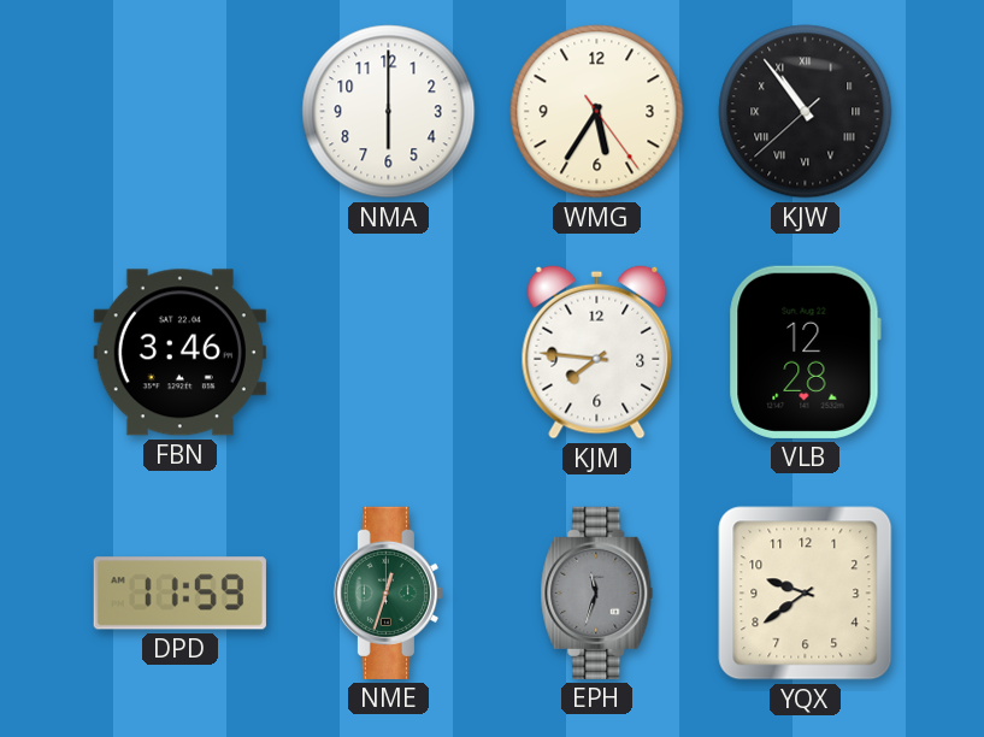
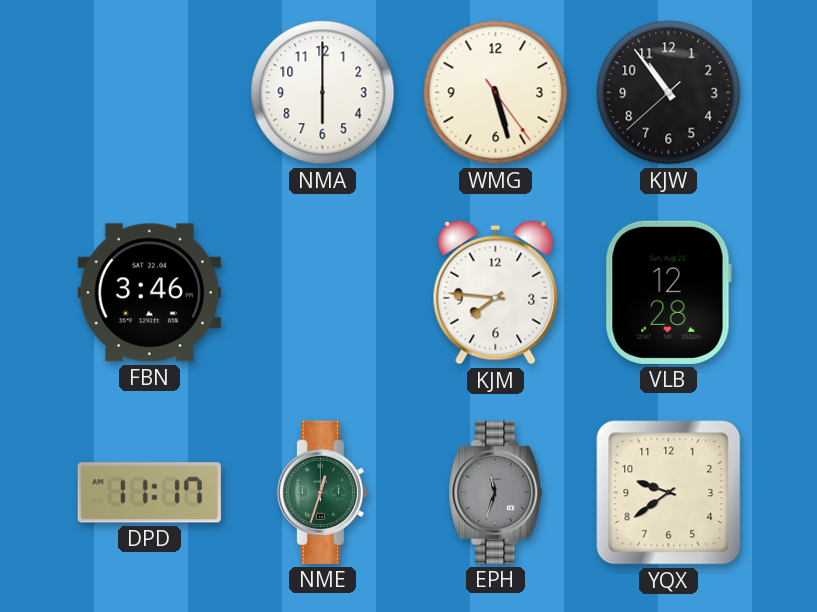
WMG: 5:35 -> 5:27
KJW numerals: Roman -> Arabic
DPD: 11:59 -> 11:17
